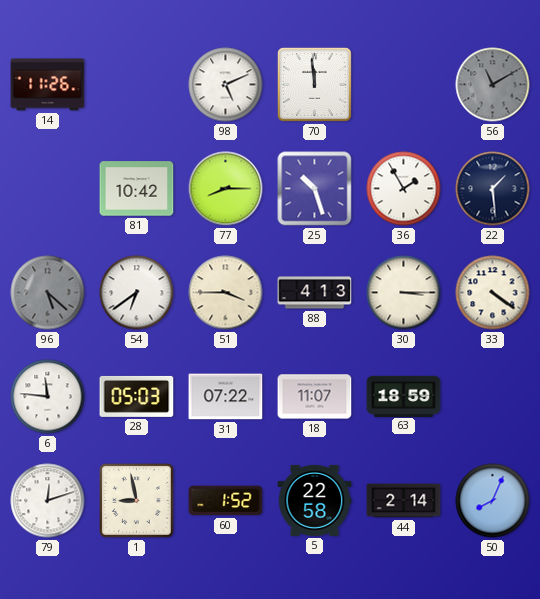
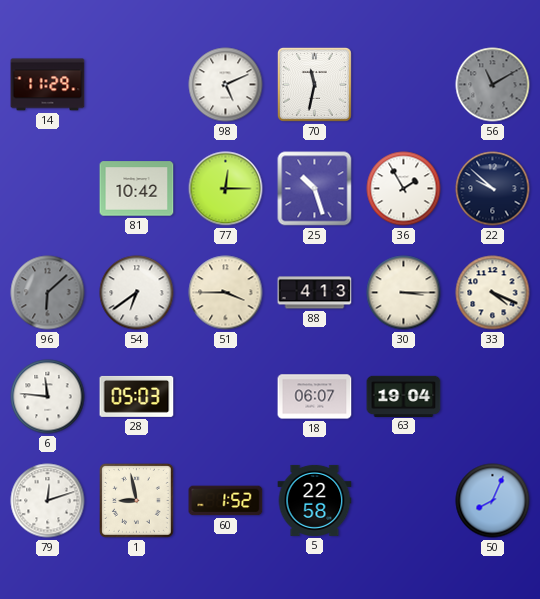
14: 11:26 -> 11:29
70: 11:59 -> 11:32
77: 8:15 -> 12:15
22: 1:29 -> 9:52
96: 5:22 -> 6:08
33: 4:21 -> 4:19
31: 07:22 -> none
18: 11:07 -> 06:07
63: 18:59 -> 19:04
44: 2:14 -> none
